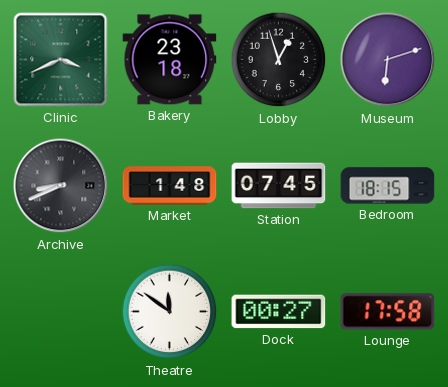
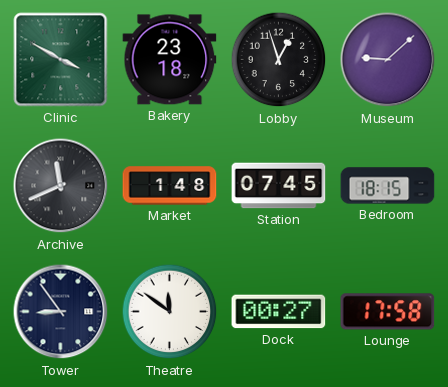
Clinic: 3:41 -> 3:50
Museum: 6:12 -> 9:08
Archive: 8:41 -> 11:41
Tower: none -> 8:54
